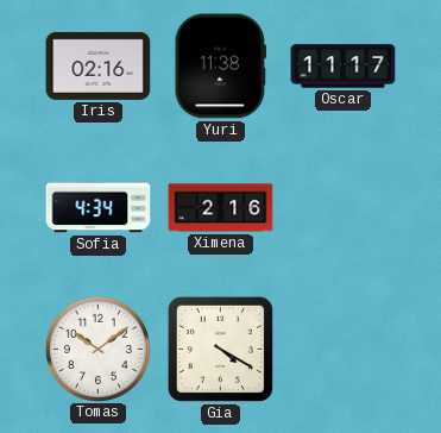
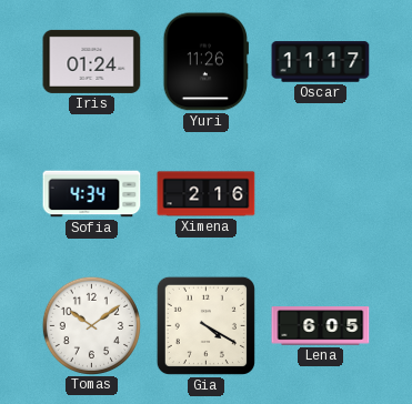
Iris: 02:16 -> 01:24
Yuri: 11:38 -> 11:26
Lena: none -> 6:05
